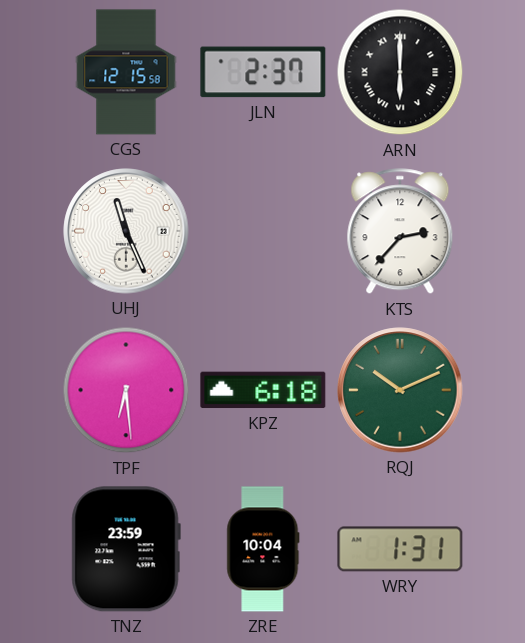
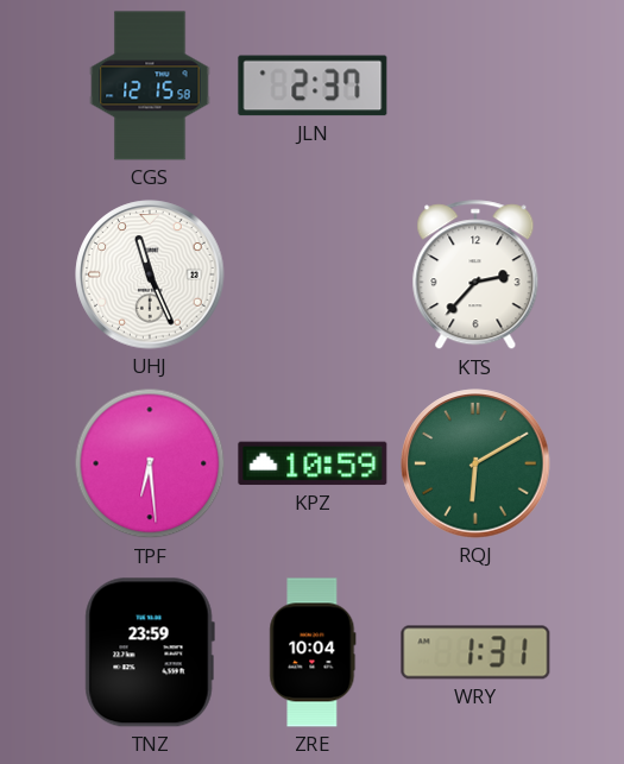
ARN: 6:00 -> none
KPZ: 6:18 -> 10:59
RQJ: 10:11 -> 6:10
